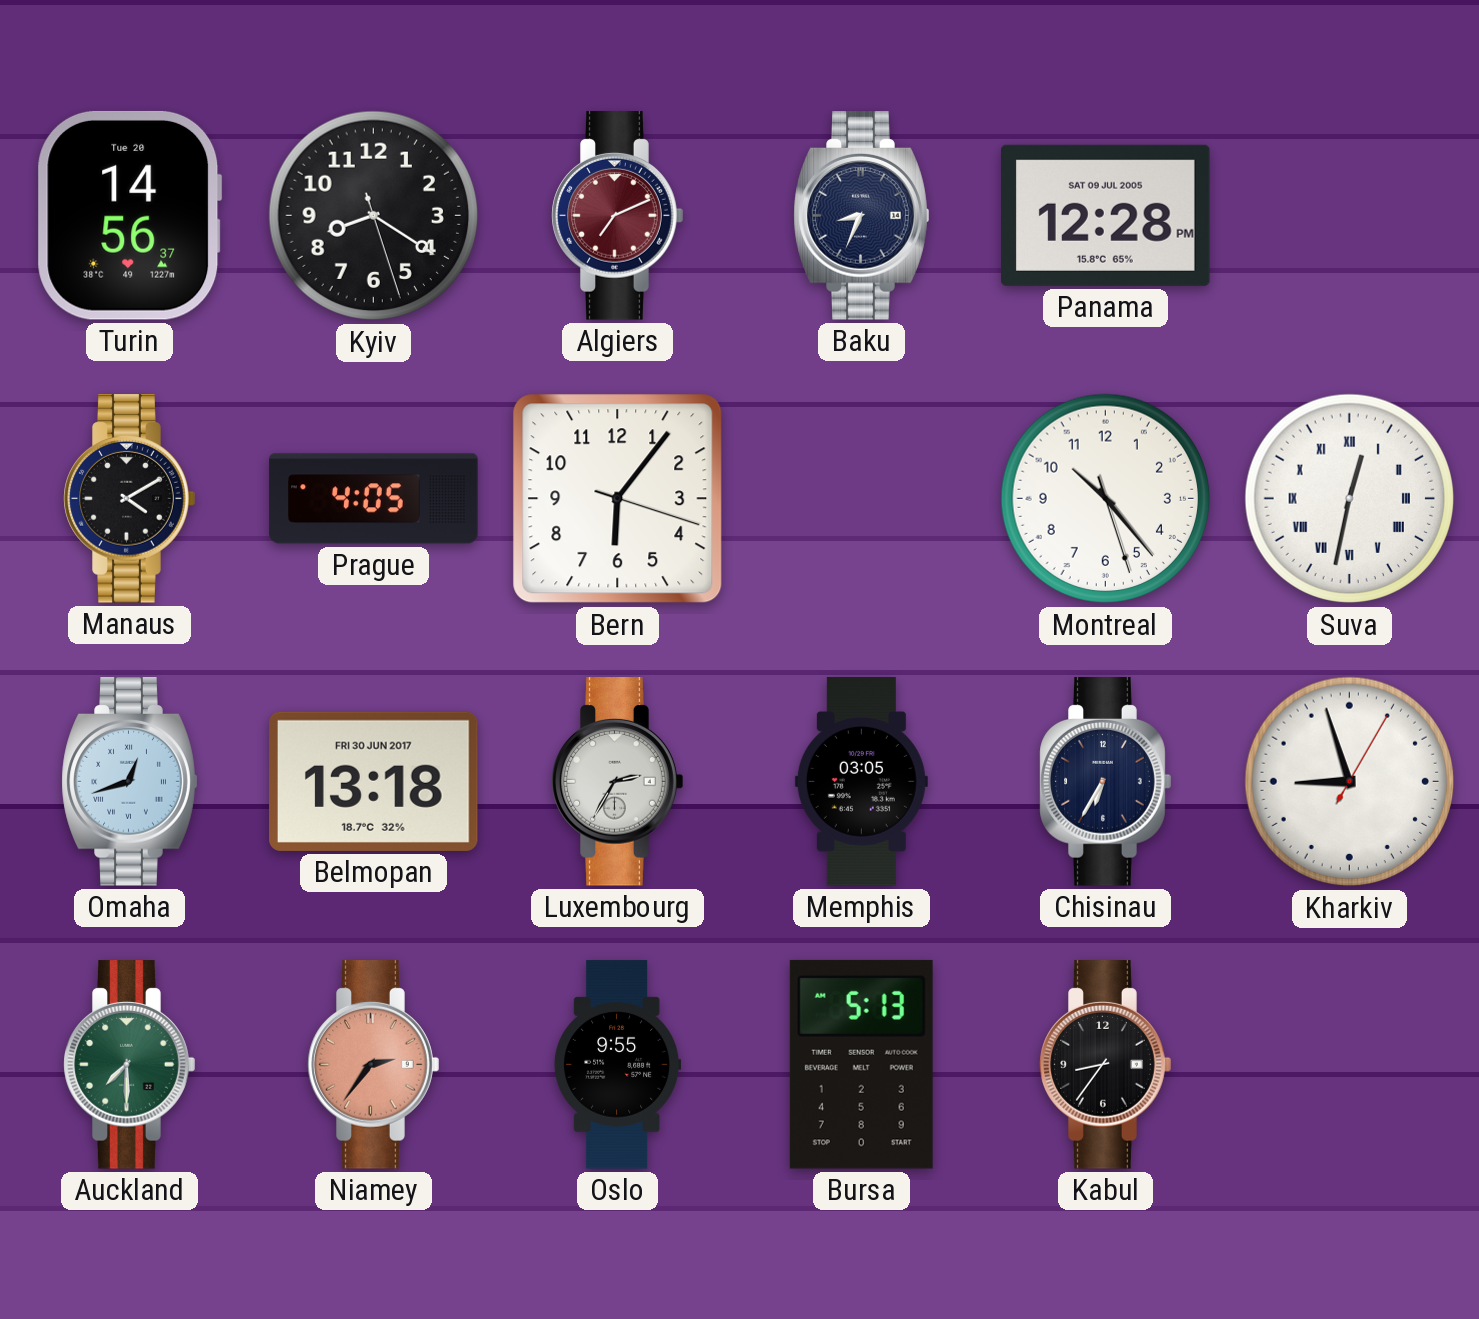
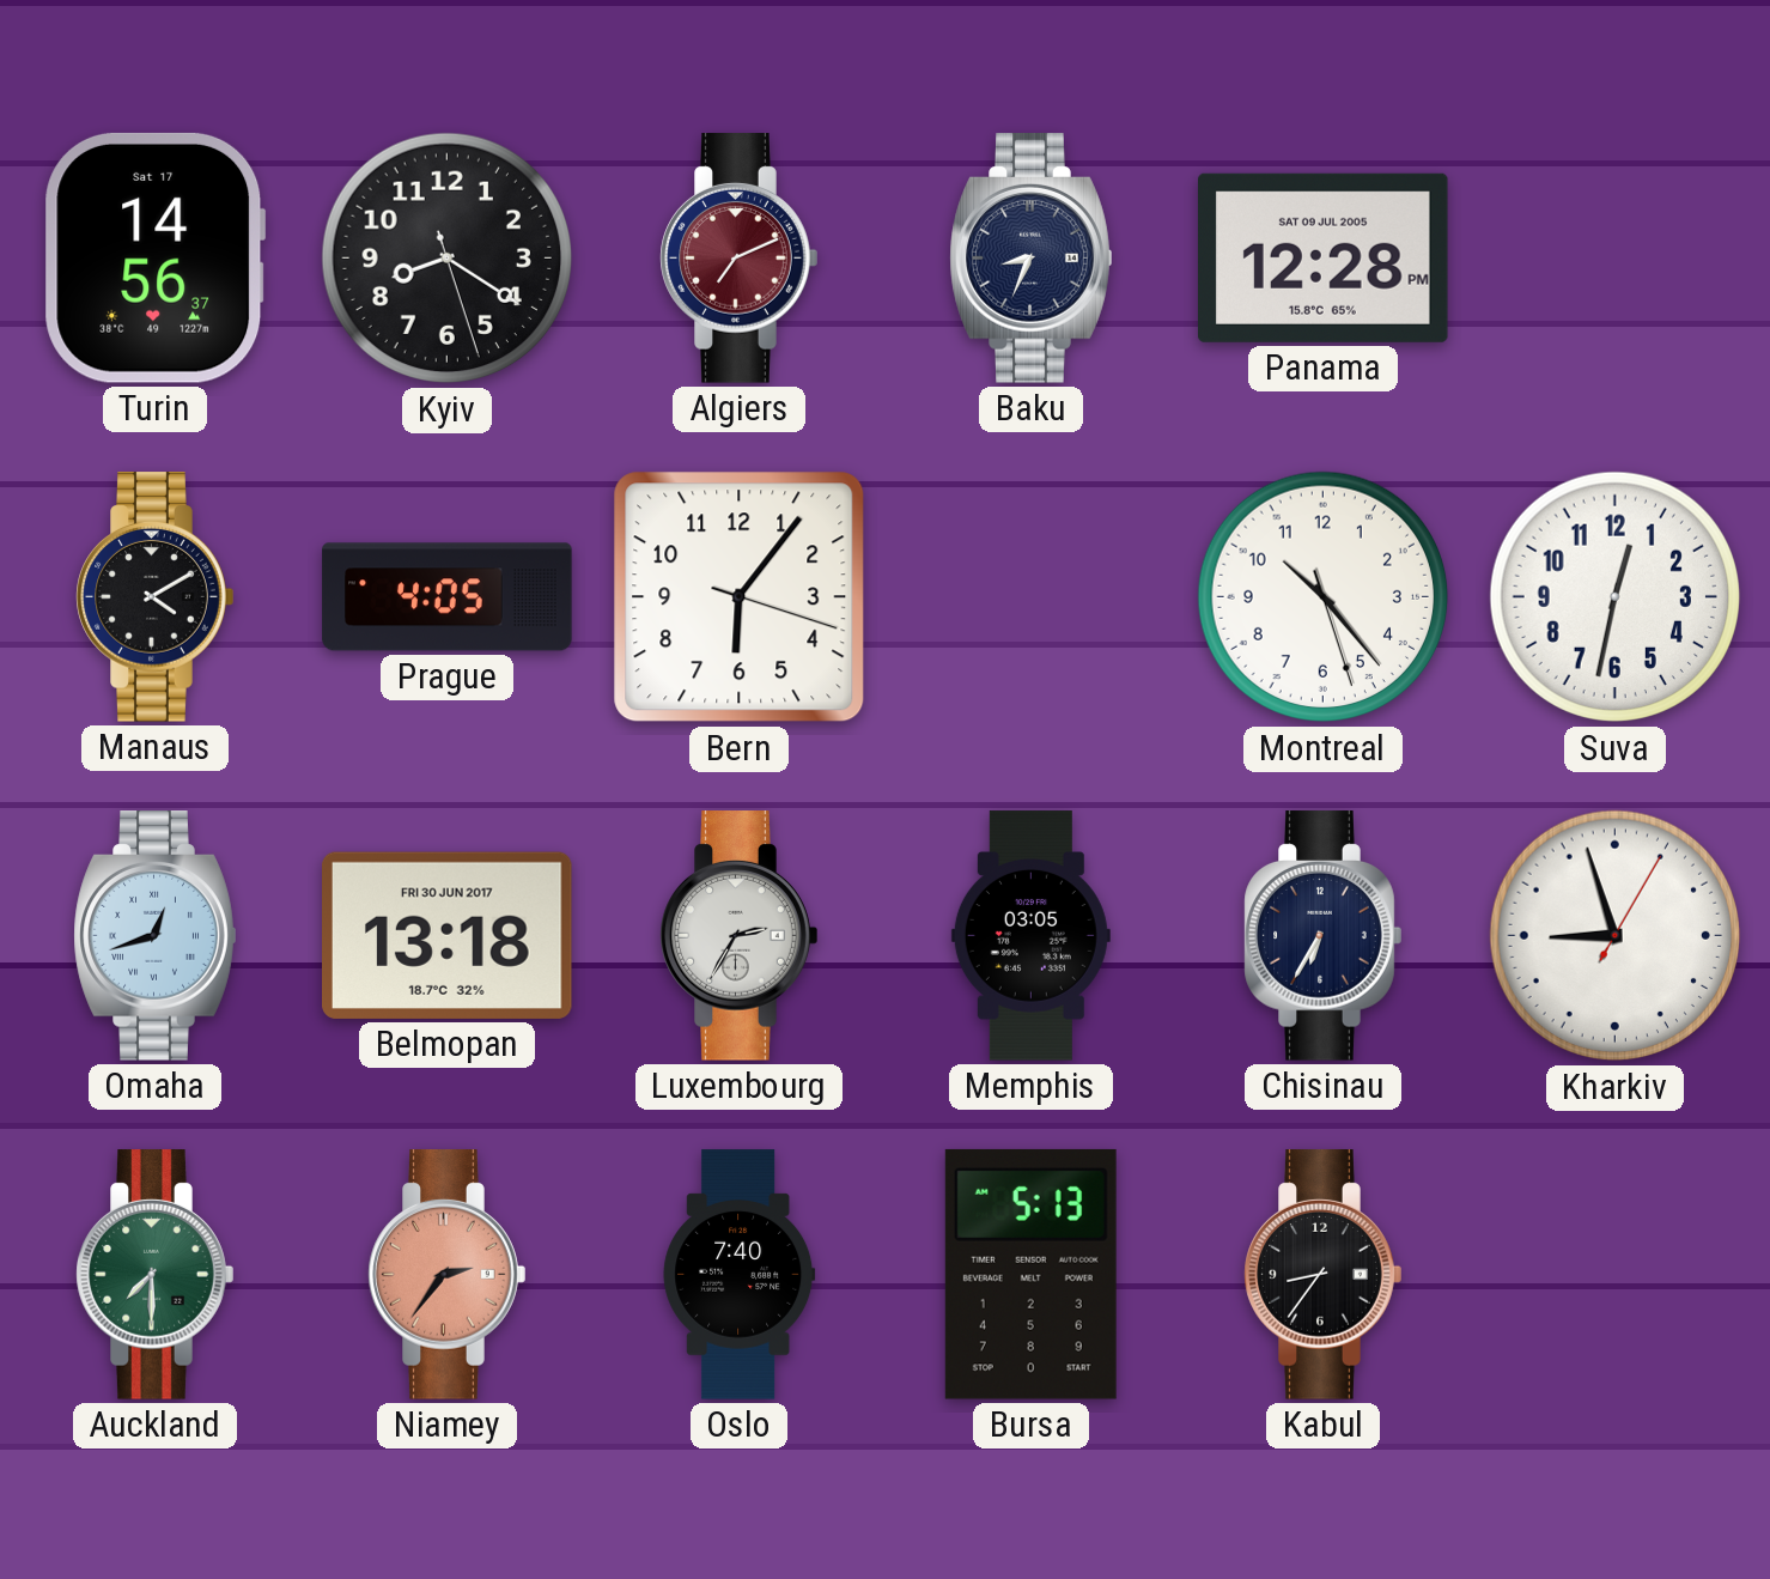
Turin date: Tue 20 -> Sat 17
Suva numerals: Roman -> Arabic
Oslo: 9:55 -> 7:40
